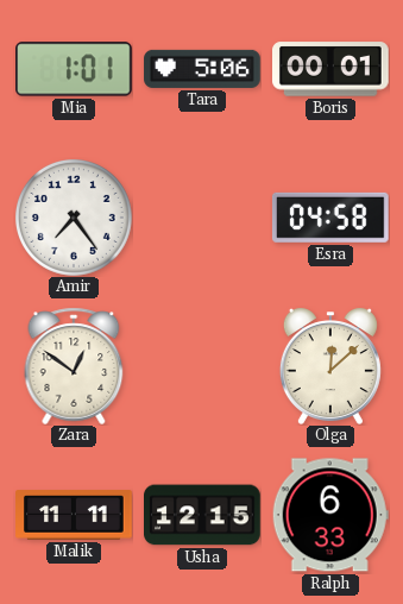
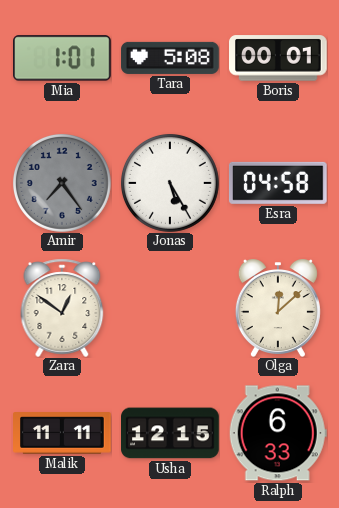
Tara: 5:06 -> 5:08
Amir dial: white -> grey
Jonas: none -> 5:25
